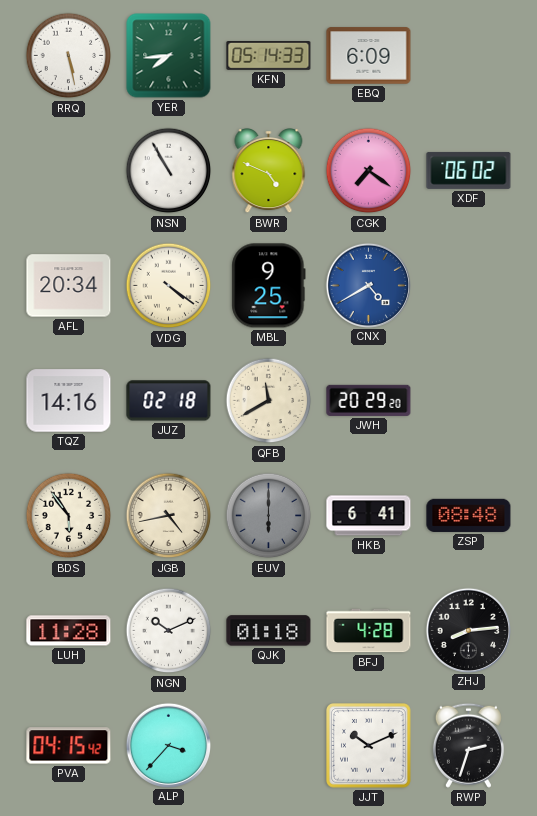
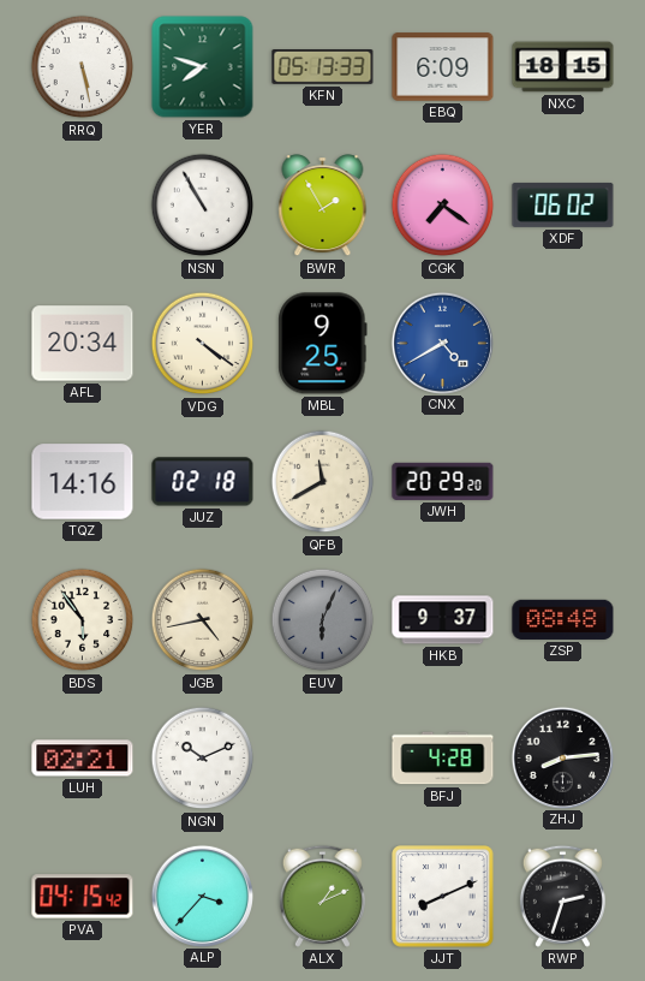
YER: 7:44 -> 7:48
KFN: 05:14 -> 05:13
NXC: none -> 18:15
BWR: 4:49 -> 1:55
EUV: 6:00 -> 6:04
HKB: 6:41 -> 9:37
LUH: 11:28 -> 02:21
QJK: 01:18 -> none
ALX: none -> 1:11
JJT: 10:11 -> 8:11
